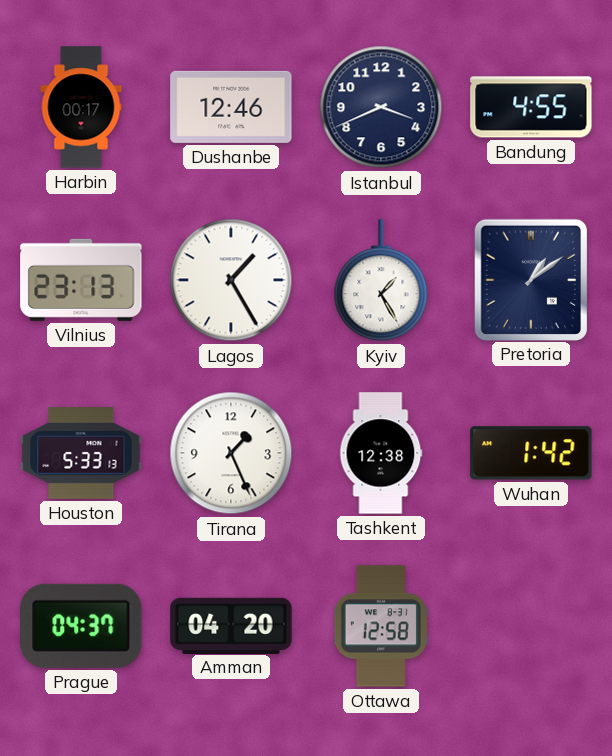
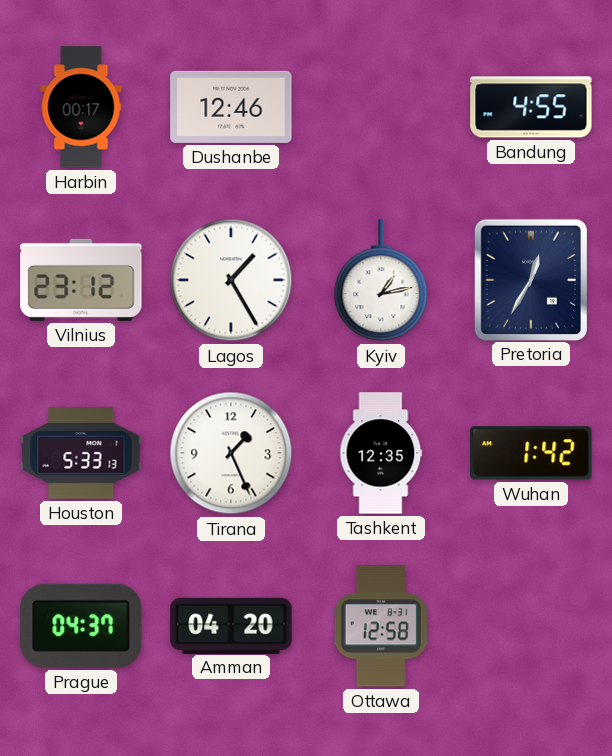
Istanbul: 3:41 -> none
Vilnius: 23:13 -> 23:12
Kyiv: 1:25 -> 1:13
Pretoria: 1:09 -> 12:35
Tashkent: 12:38 -> 12:35
